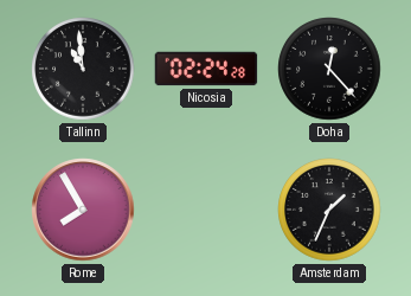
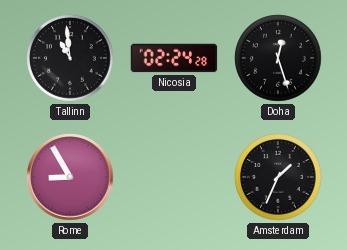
Doha: 12:23 -> 12:27
Rome: 7:55 -> 8:55
